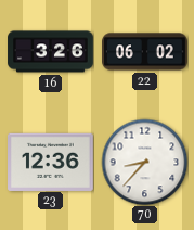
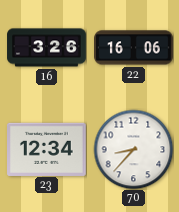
22: 06:02 -> 16:06
23: 12:36 -> 12:34
